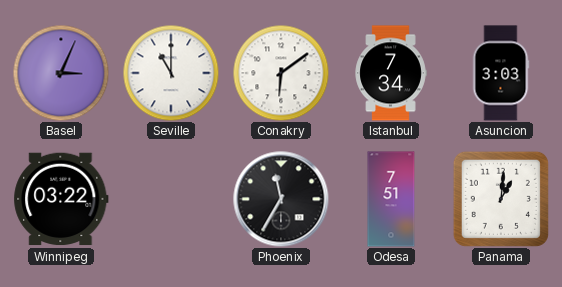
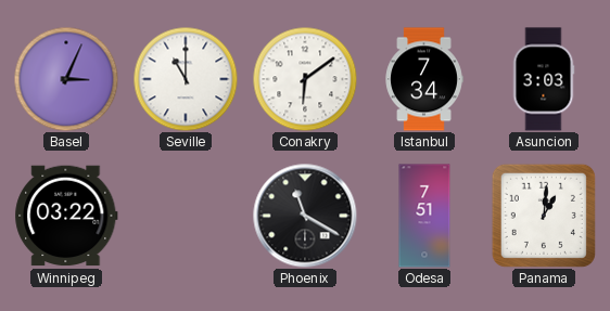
Phoenix: 11:35 -> 11:20
